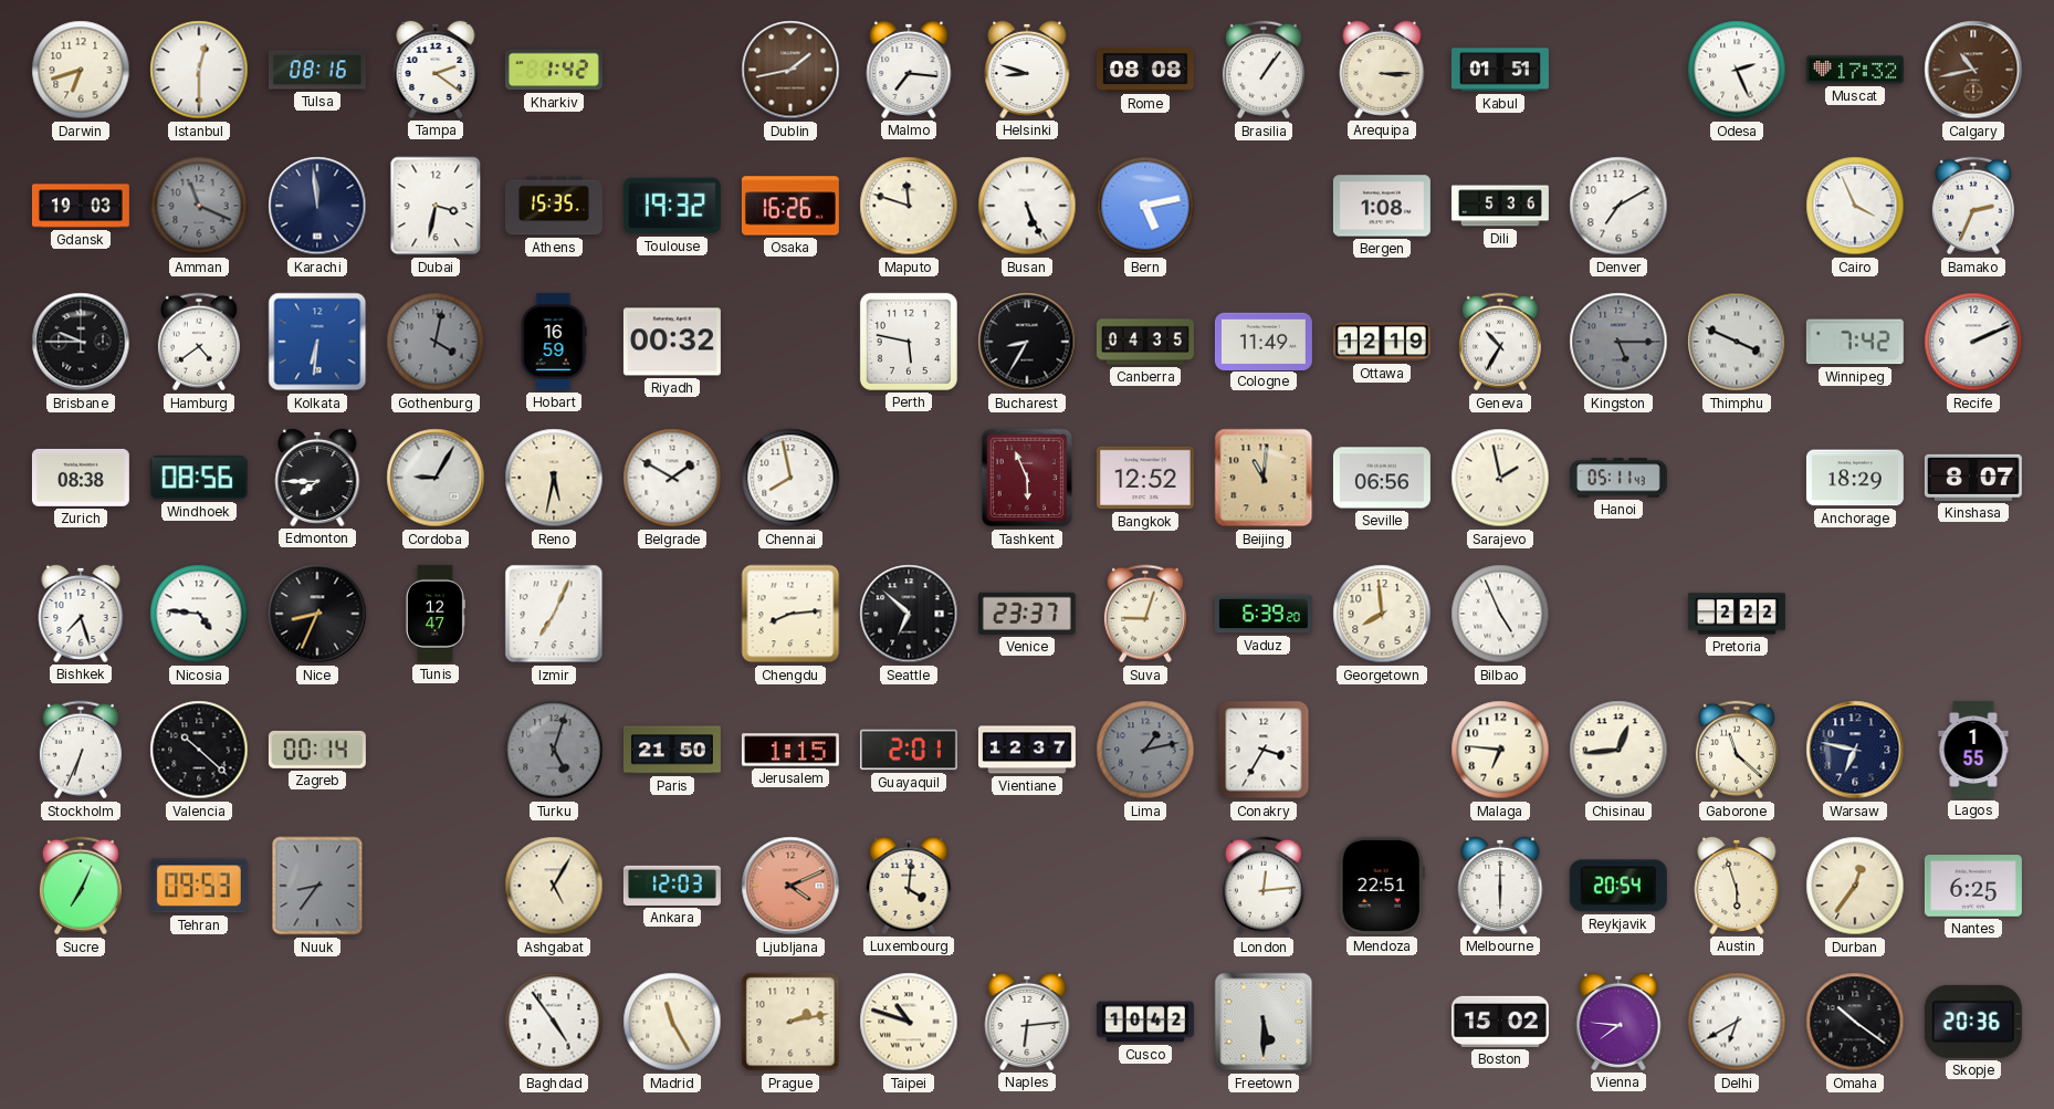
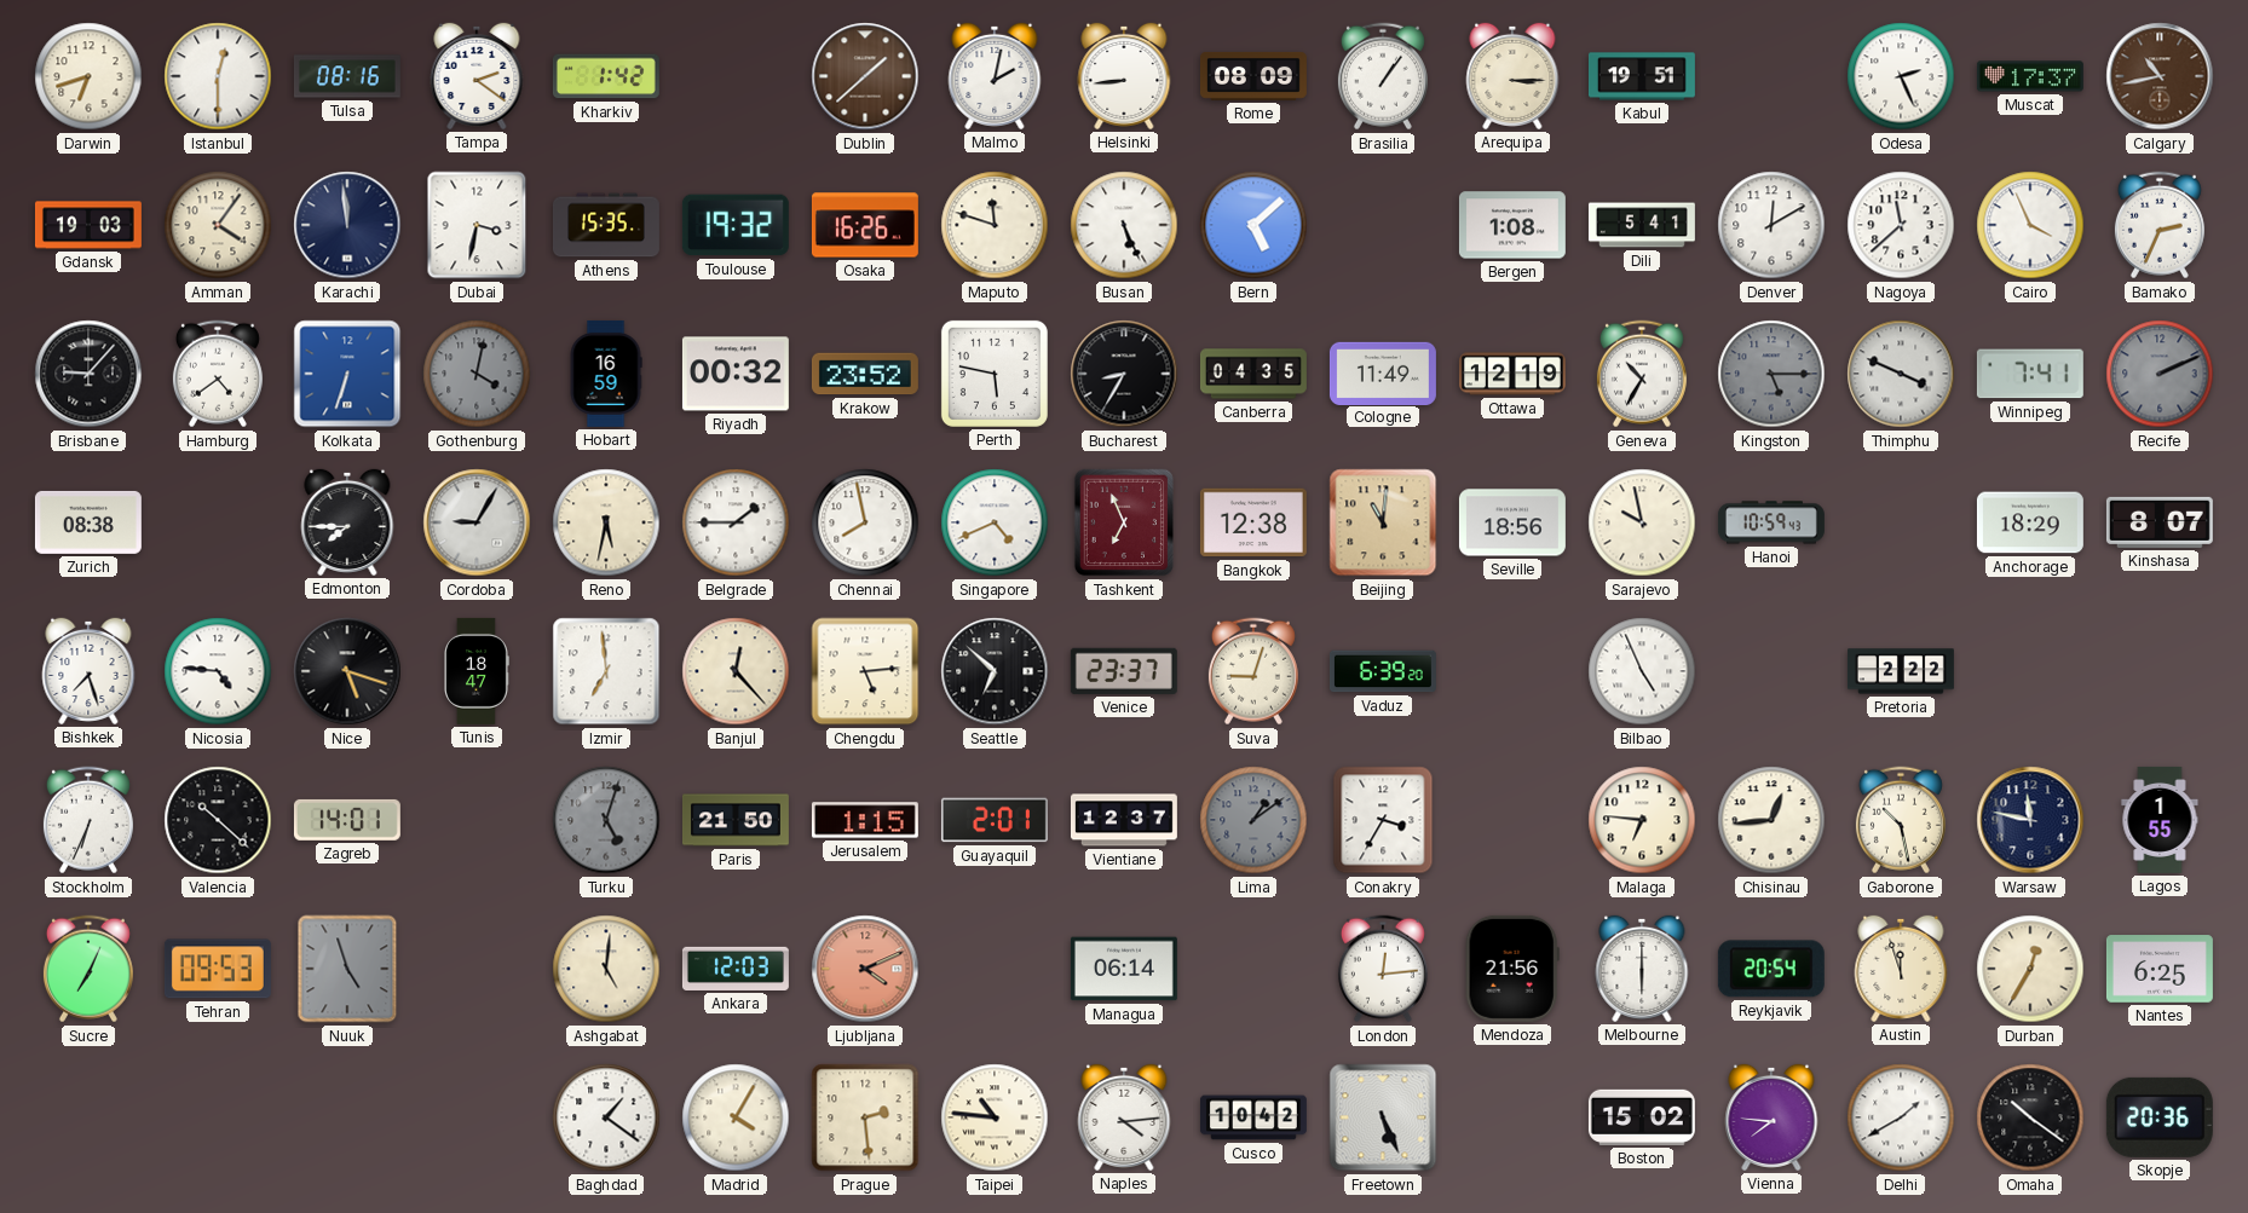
Dublin: 1:43 -> 1:38
Malmo: 7:16 -> 2:02
Helsinki: 8:48 -> 8:44
Rome: 08:08 -> 08:09
Kabul: 01:51 -> 19:51
Muscat: 17:32 -> 17:37
Amman: 11:19 -> 4:06
Amman dial: grey -> cream
Bern: 5:13 -> 5:08
Dili: 5:36 -> 5:41
Denver: 7:10 -> 12:10
Nagoya: none -> 11:38
Brisbane: 9:45 -> 9:07
Kolkata: 6:31 -> 6:33
Krakow: none -> 23:52
Winnipeg: 7:42 -> 7:41
Recife dial: white -> grey
Windhoek: 08:56 -> none
Belgrade: 1:50 -> 1:45
Singapore: none -> 4:41
Tashkent: 5:56 -> 6:56
Bangkok: 12:52 -> 12:38
Seville: 06:56 -> 18:56
Sarajevo: 1:58 -> 9:58
Hanoi: 05:11 -> 10:59
Nice: 8:34 -> 5:18
Tunis: 12:47 -> 18:47
Izmir: 7:04 -> 6:59
Banjul: none -> 12:23
Chengdu: 8:14 -> 5:14
Georgetown: 7:59 -> none
Zagreb: 00:14 -> 14:01
Lima: 1:13 -> 1:09
Gaborone: 11:22 -> 10:28
Warsaw: 6:47 -> 11:47
Nuuk: 8:36 -> 4:57
Ashgabat: 5:05 -> 5:01
Luxembourg: 4:01 -> none
Managua: none -> 06:14
Mendoza: 22:51 -> 21:56
Austin: 5:57 -> 11:57
Durban: 12:36 -> 12:35
Baghdad: 4:54 -> 1:21
Madrid: 11:25 -> 4:05
Prague: 2:13 -> 2:29
Taipei: 10:48 -> 10:46
Naples: 6:14 -> 4:14
Freetown: 5:30 -> 5:26
Delhi: 6:40 -> 1:40
